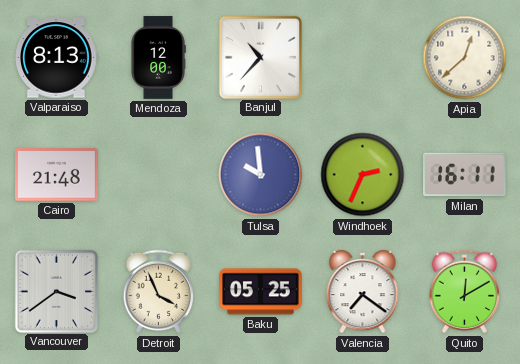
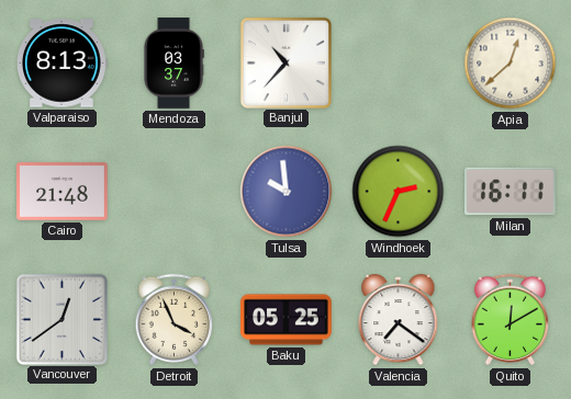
Mendoza: 12:00 -> 03:37
Vancouver: 3:39 -> 12:39
